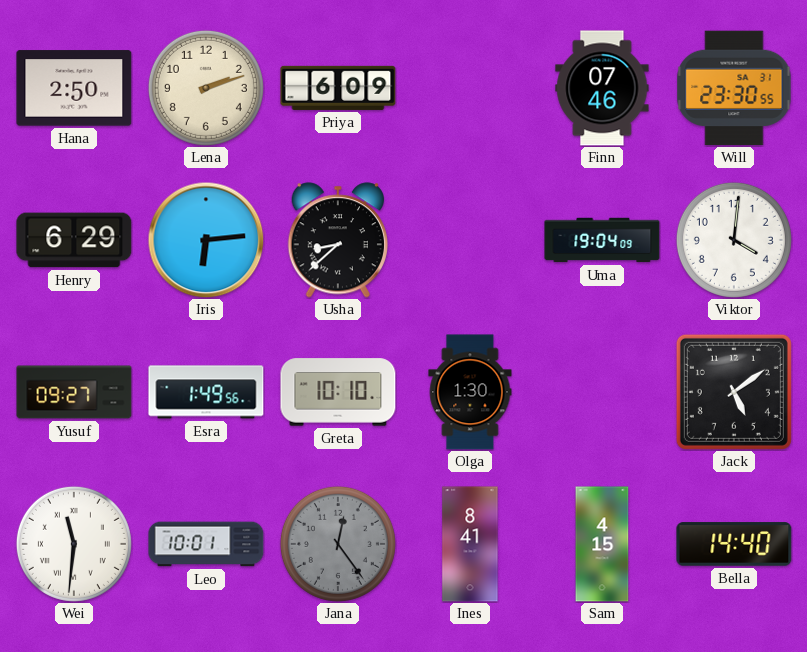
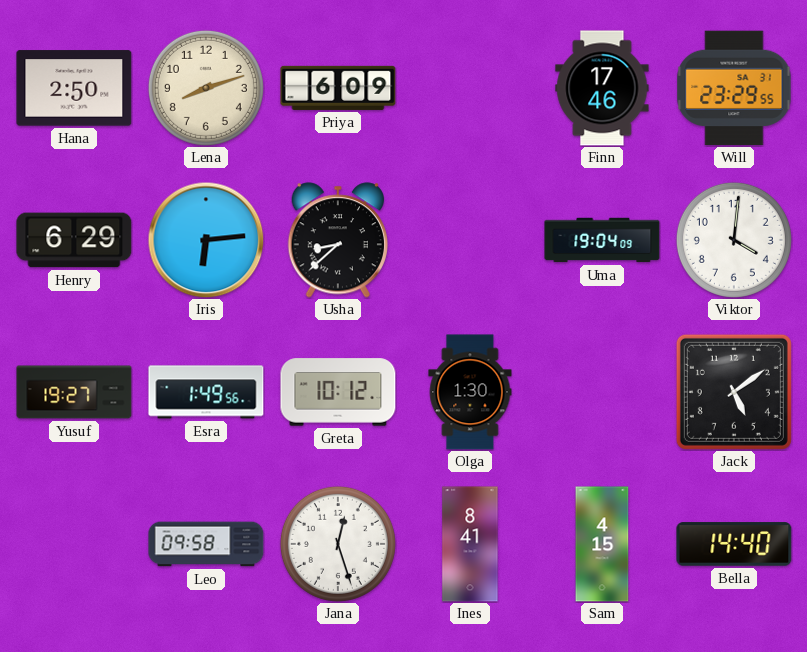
Lena: 2:12 -> 8:12
Finn: 07:46 -> 17:46
Will: 23:30 -> 23:29
Yusuf: 09:27 -> 19:27
Greta: 10:10 -> 10:12
Wei: 11:31 -> none
Leo: 10:01 -> 09:58
Jana: 12:24 -> 12:27
Jana dial: grey -> white
